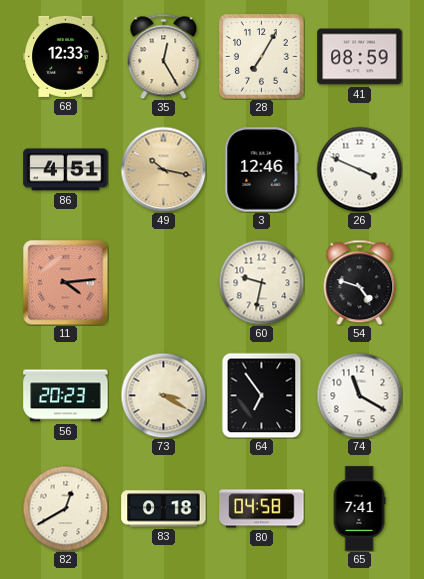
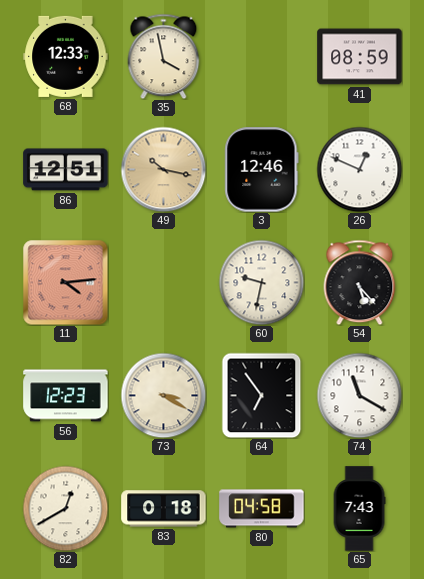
35: 12:25 -> 3:58
28: 7:05 -> none
86: 4:51 -> 12:51
26: 3:49 -> 12:49
54: 4:48 -> 5:23
56: 20:23 -> 12:23
65: 7:41 -> 7:43
